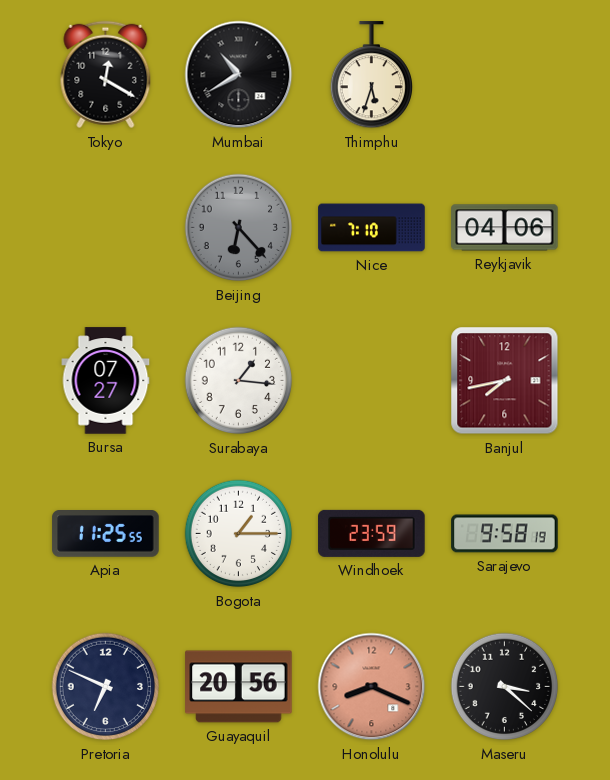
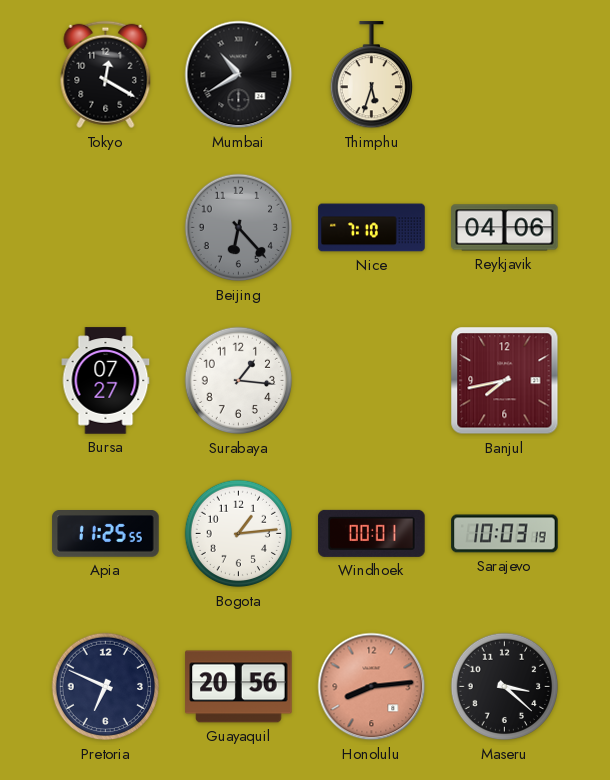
Bogota: 1:15 -> 1:14
Windhoek: 23:59 -> 00:01
Sarajevo: 9:58 -> 10:03
Honolulu: 8:19 -> 8:14
